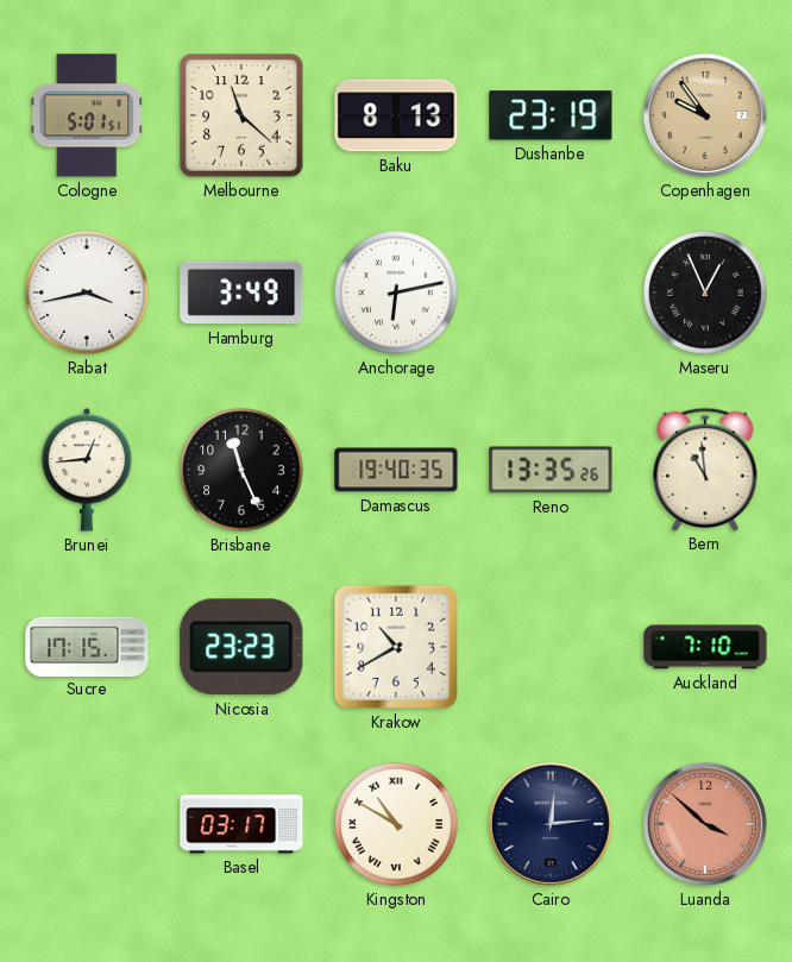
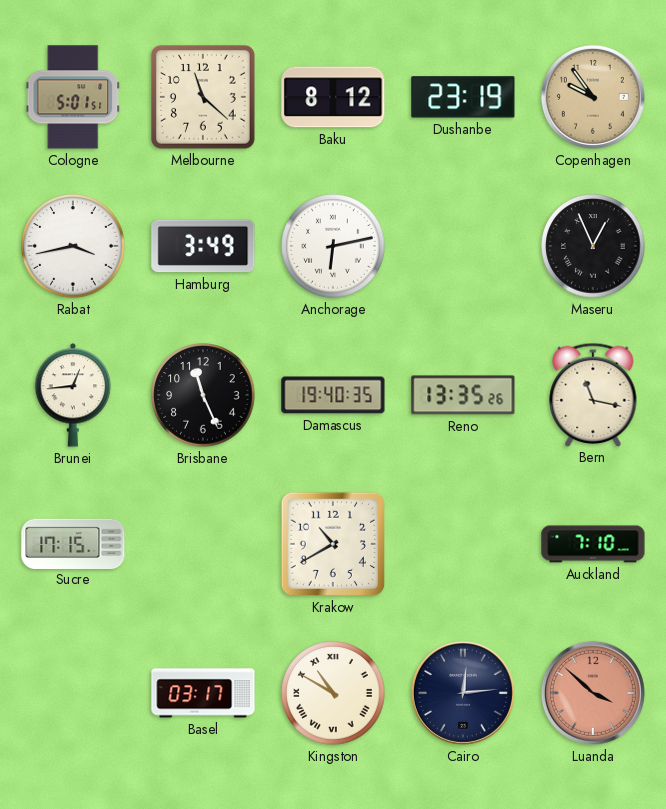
Baku: 8:13 -> 8:12
Bern: 10:59 -> 11:17
Nicosia: 23:23 -> none
